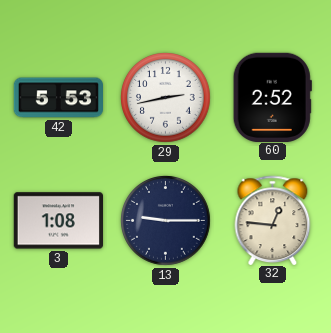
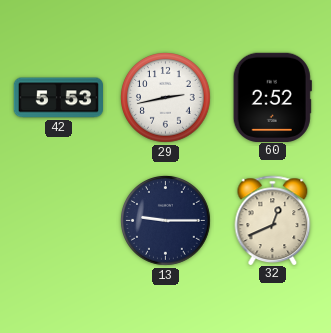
3: 1:08 -> none
32: 12:46 -> 12:41
